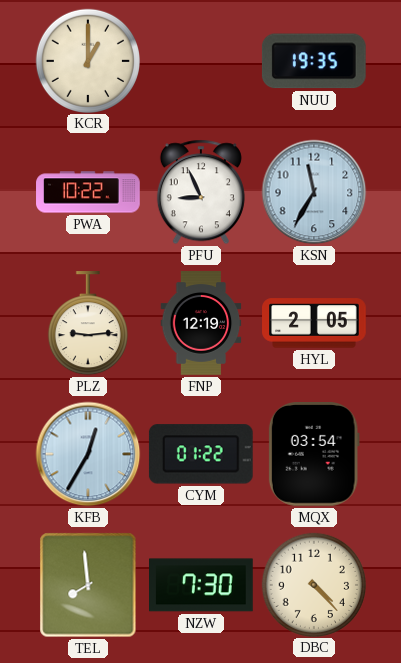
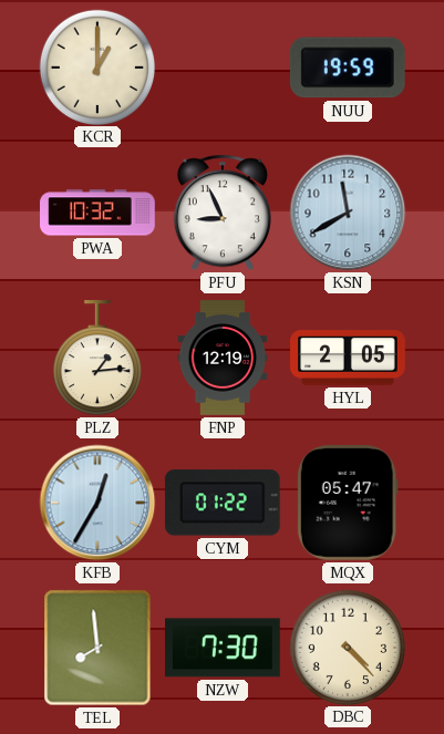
NUU: 19:35 -> 19:59
PWA: 10:22 -> 10:32
KSN: 11:35 -> 11:40
PLZ: 9:14 -> 1:14
MQX: 03:54 -> 05:47
